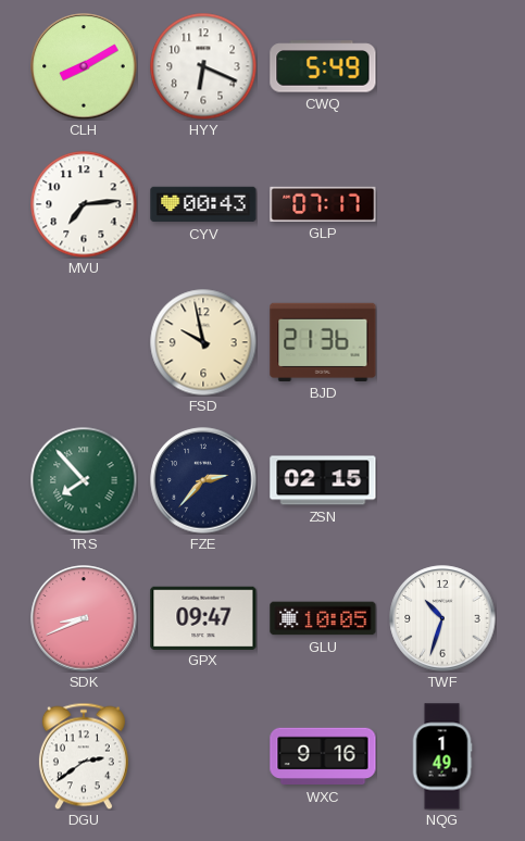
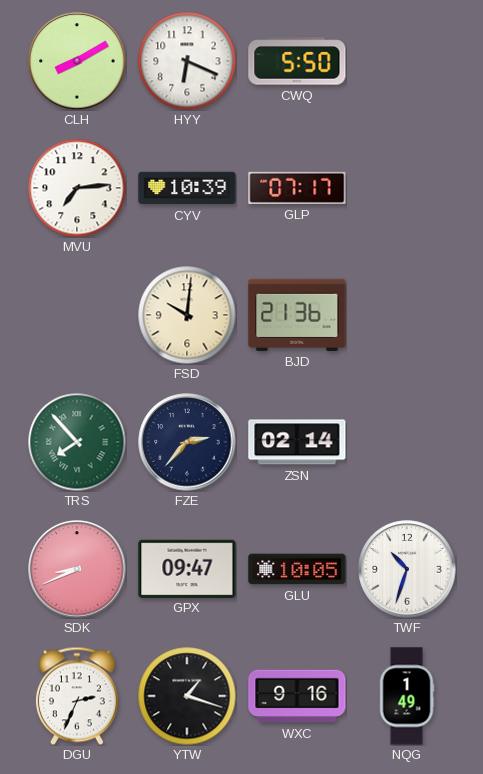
CWQ: 5:49 -> 5:50
CYV: 00:43 -> 10:39
FSD: 9:58 -> 10:01
ZSN: 02:15 -> 02:14
DGU: 2:39 -> 2:34
YTW: none -> 1:18
